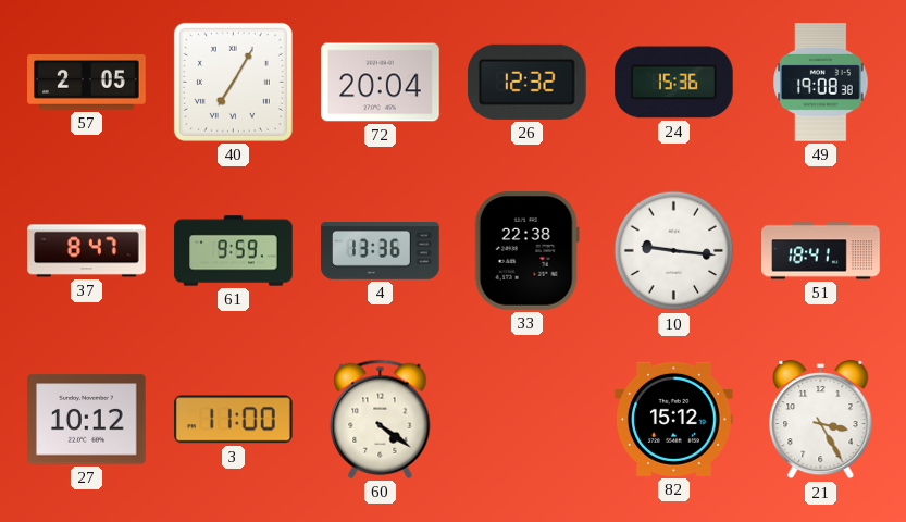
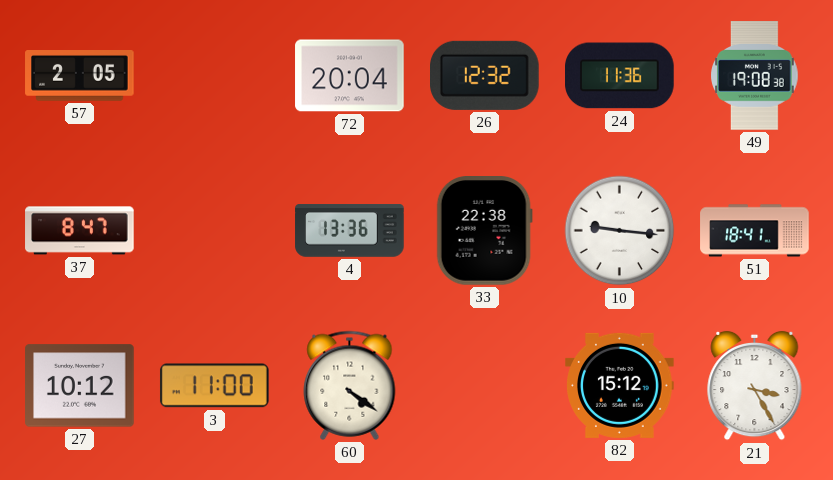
40: 7:05 -> none
24: 15:36 -> 11:36
61: 9:59 -> none
